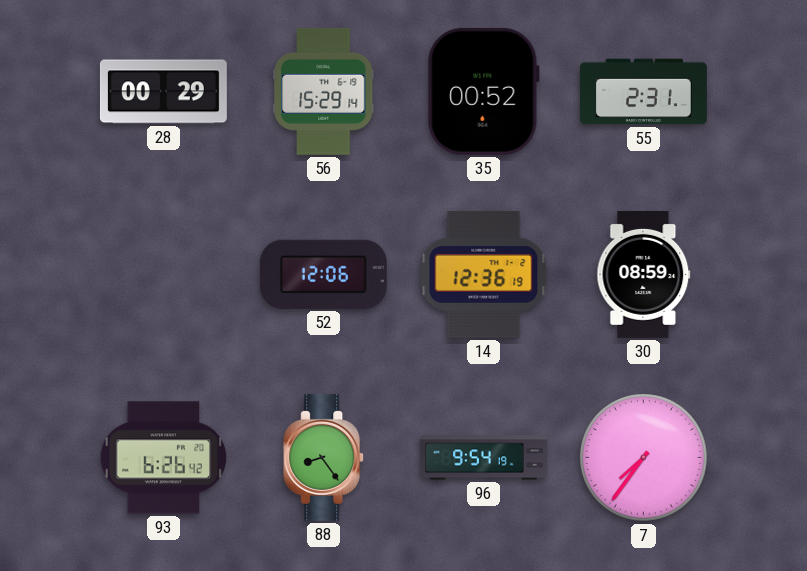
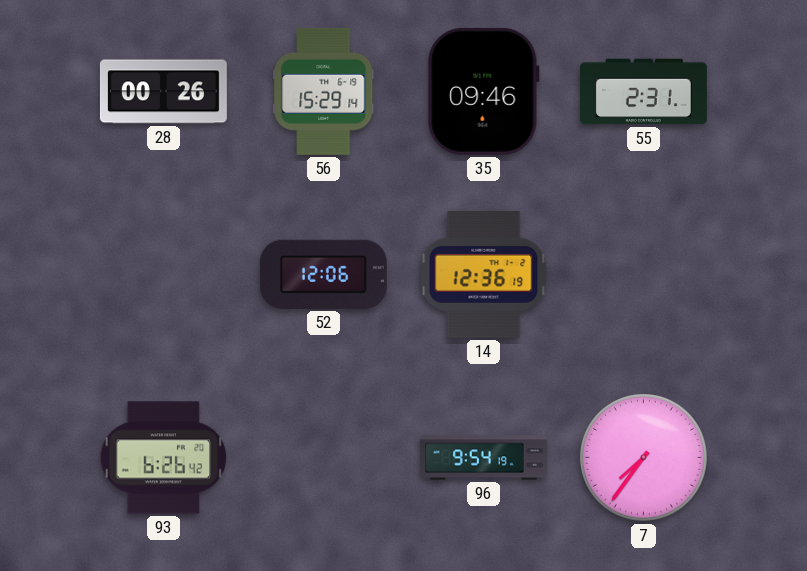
28: 00:29 -> 00:26
35: 00:52 -> 09:46
30: 08:59 -> none
88: 8:24 -> none
